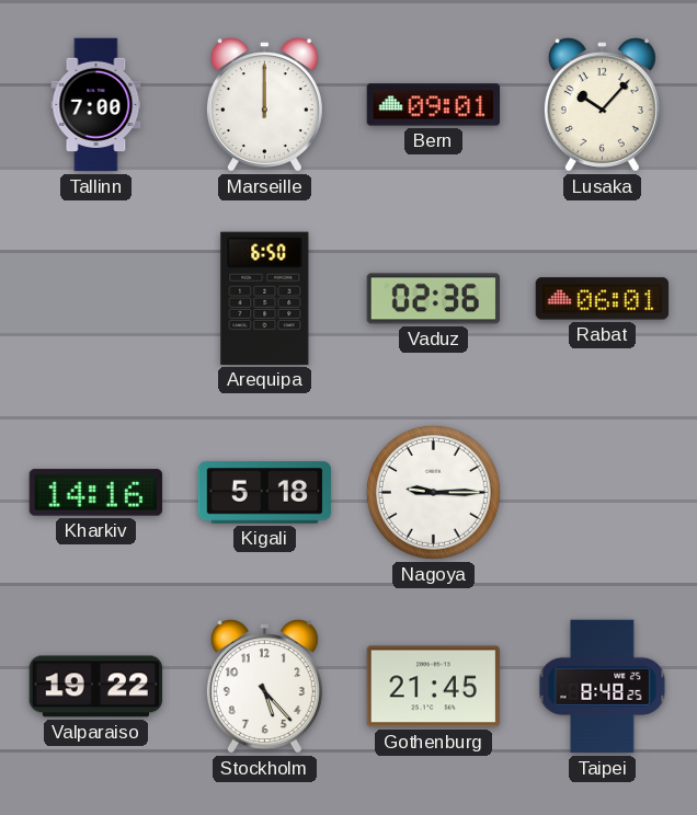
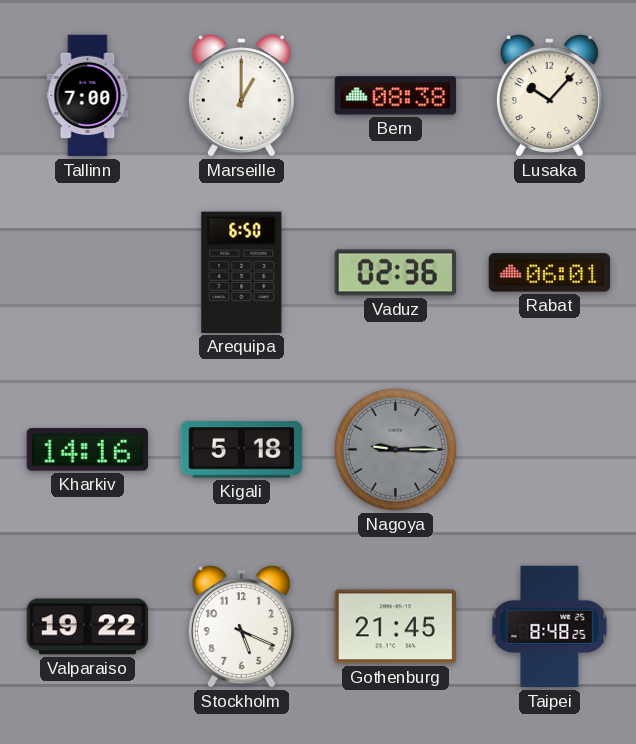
Marseille: 12:00 -> 1:00
Bern: 09:01 -> 08:38
Nagoya dial: white -> grey
Stockholm: 5:23 -> 5:19
